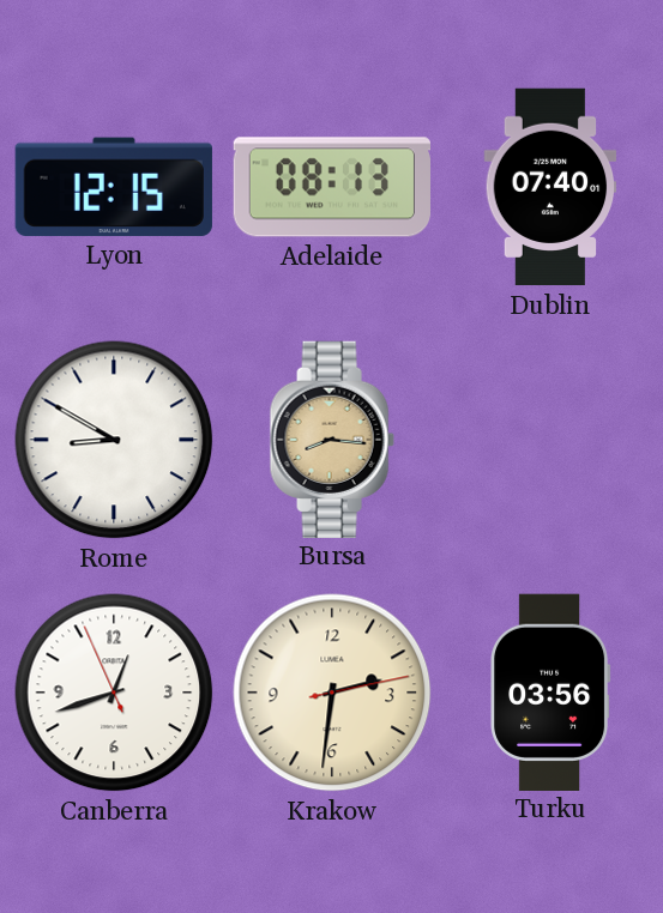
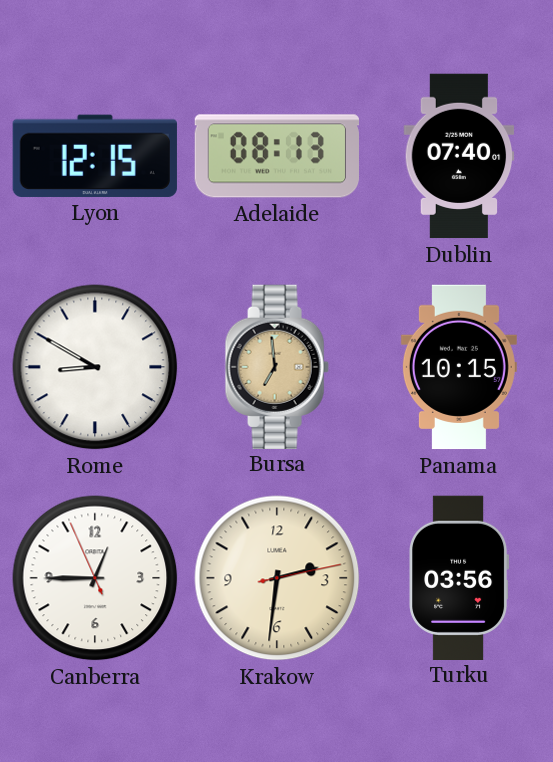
Bursa: 8:16 -> 6:59
Panama: none -> 10:15
Canberra: 12:41 -> 12:44
